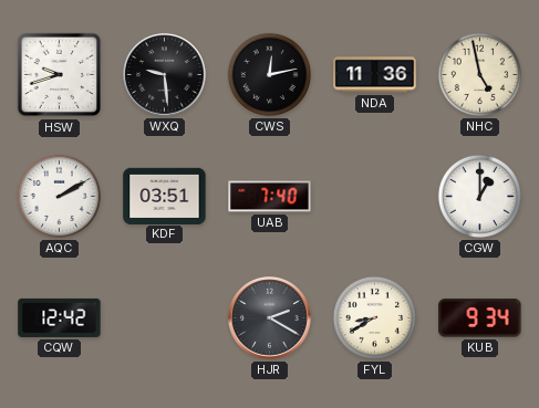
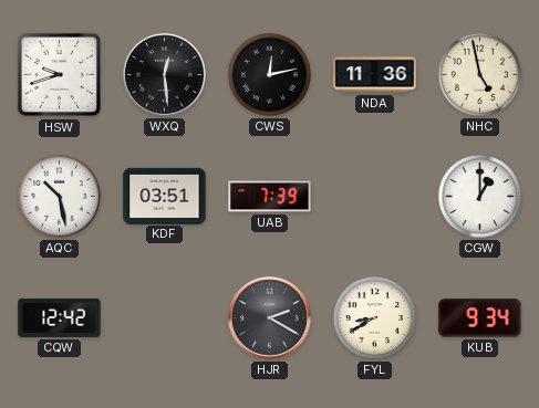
WXQ: 9:29 -> 12:29
AQC: 2:10 -> 10:28
UAB: 7:40 -> 7:39
